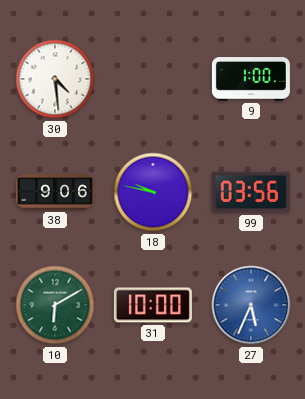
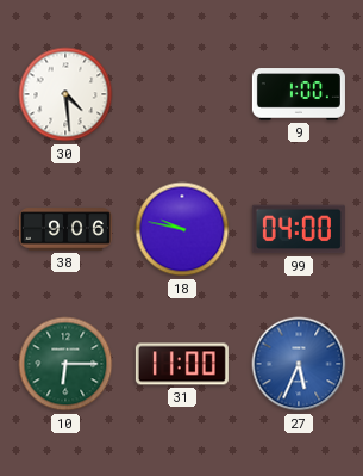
99: 03:56 -> 04:00
10: 6:10 -> 6:15
31: 10:00 -> 11:00
